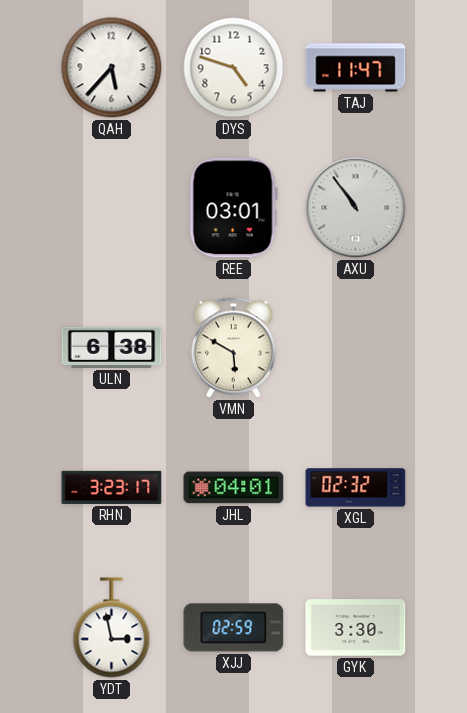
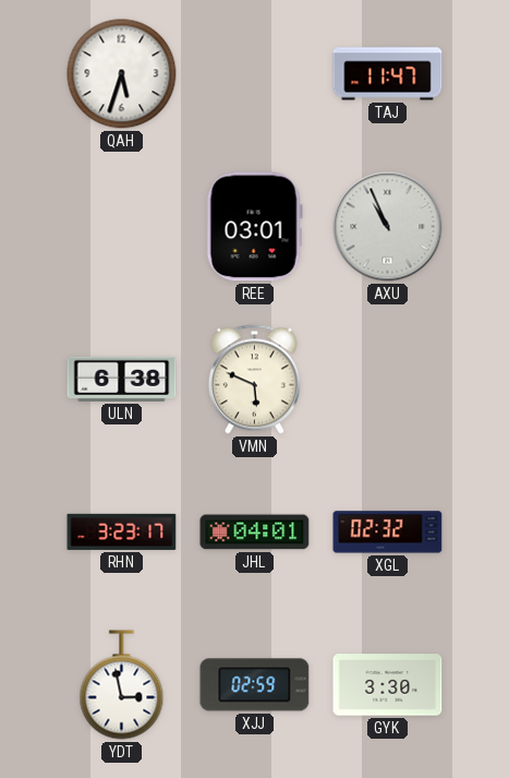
QAH: 5:37 -> 5:33
DYS: 4:48 -> none
AXU: 10:54 -> 10:56
VMN: 5:50 -> 5:49
